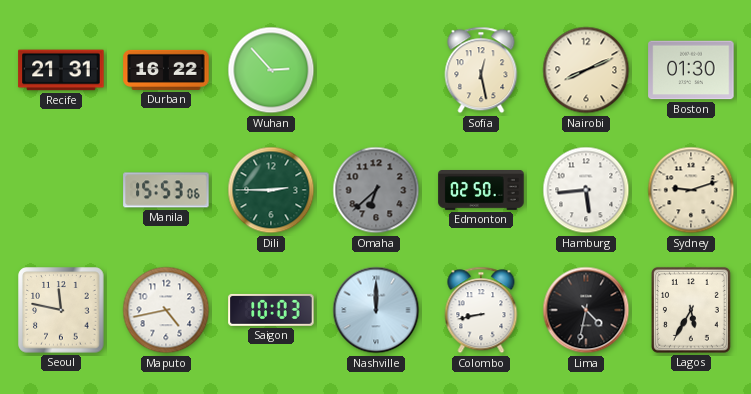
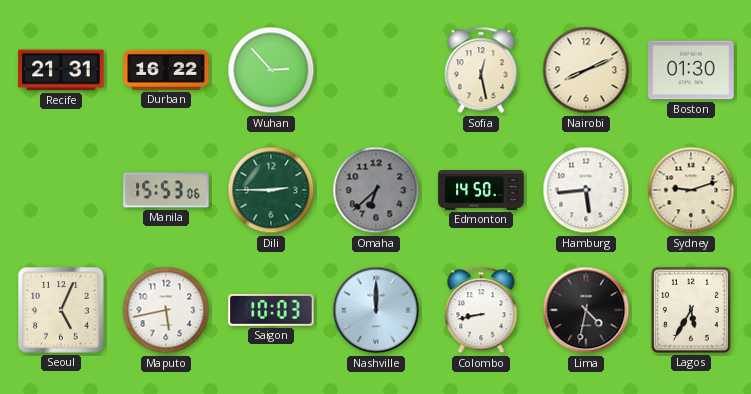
Edmonton: 02:50 -> 14:50
Seoul: 11:47 -> 5:04
Maputo: 4:43 -> 5:43
